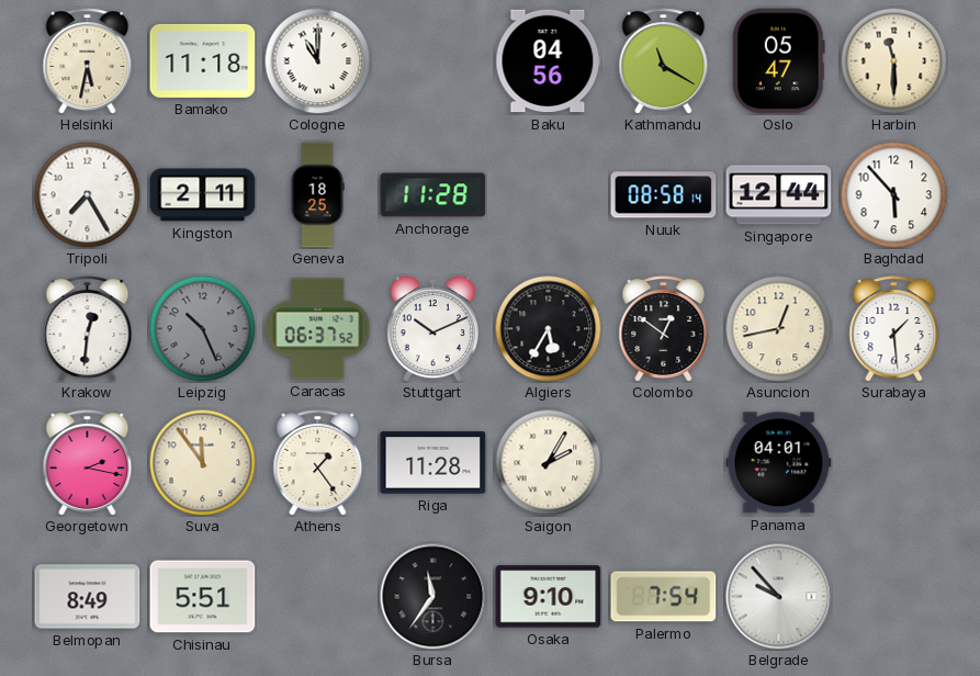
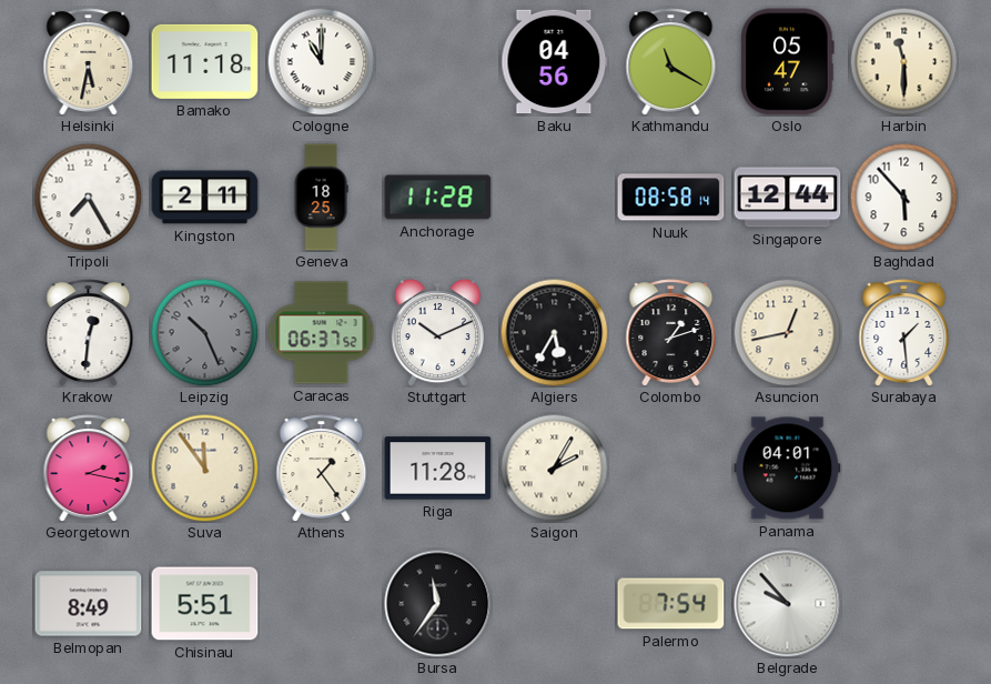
Colombo: 12:51 -> 1:12
Osaka: 9:10 -> none
